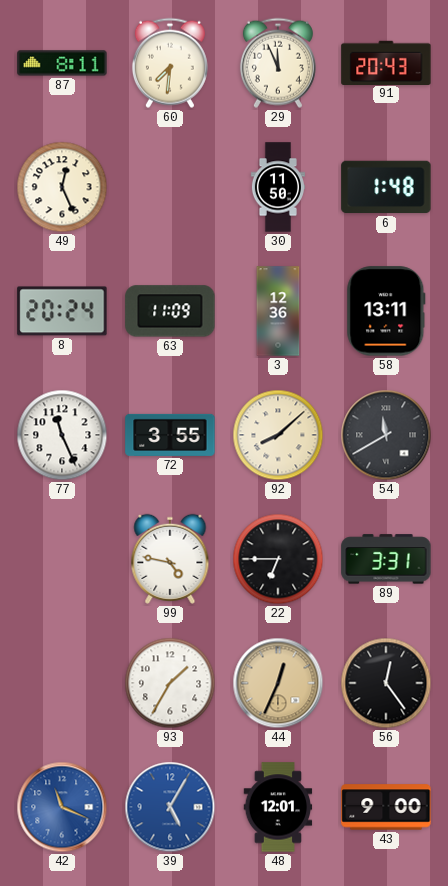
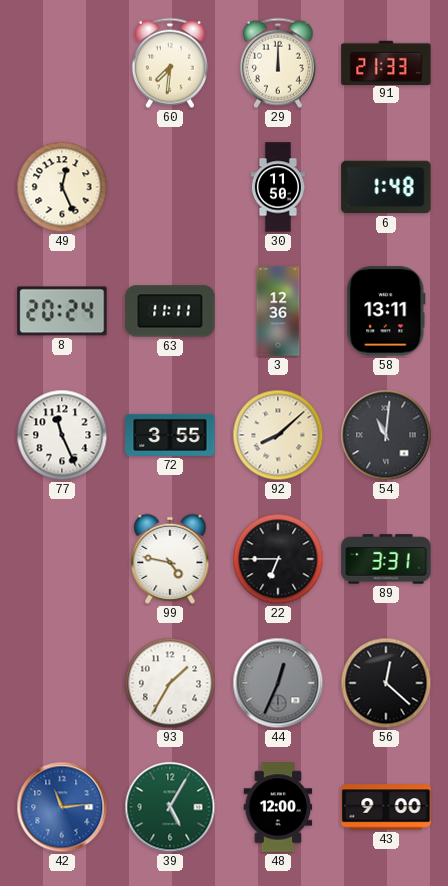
87: 8:11 -> none
29: 11:56 -> 12:00
91: 20:43 -> 21:33
63: 11:09 -> 11:11
54: 11:40 -> 11:01
44 dial: champagne -> grey
56: 12:24 -> 12:22
42: 11:19 -> 11:14
39 dial: blue -> green
48: 12:01 -> 12:00
